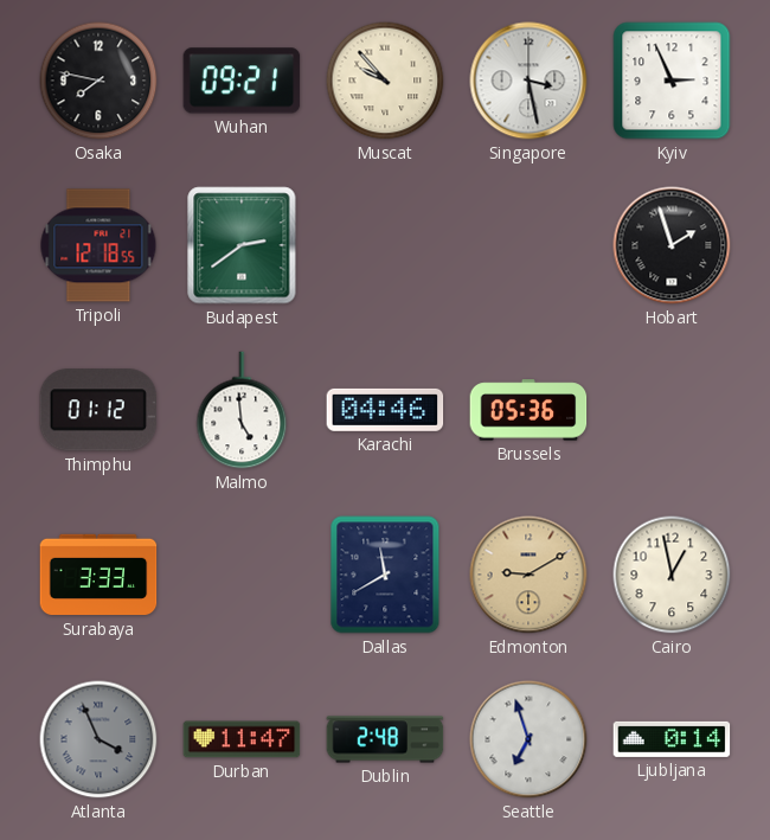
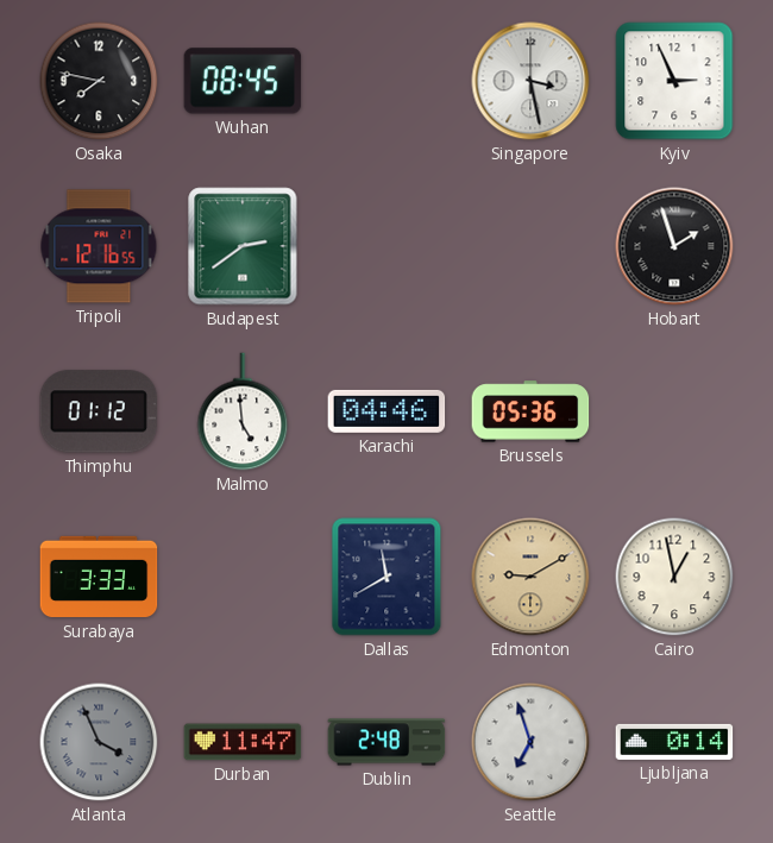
Wuhan: 09:21 -> 08:45
Muscat: 9:53 -> none
Tripoli: 12:18 -> 12:16
